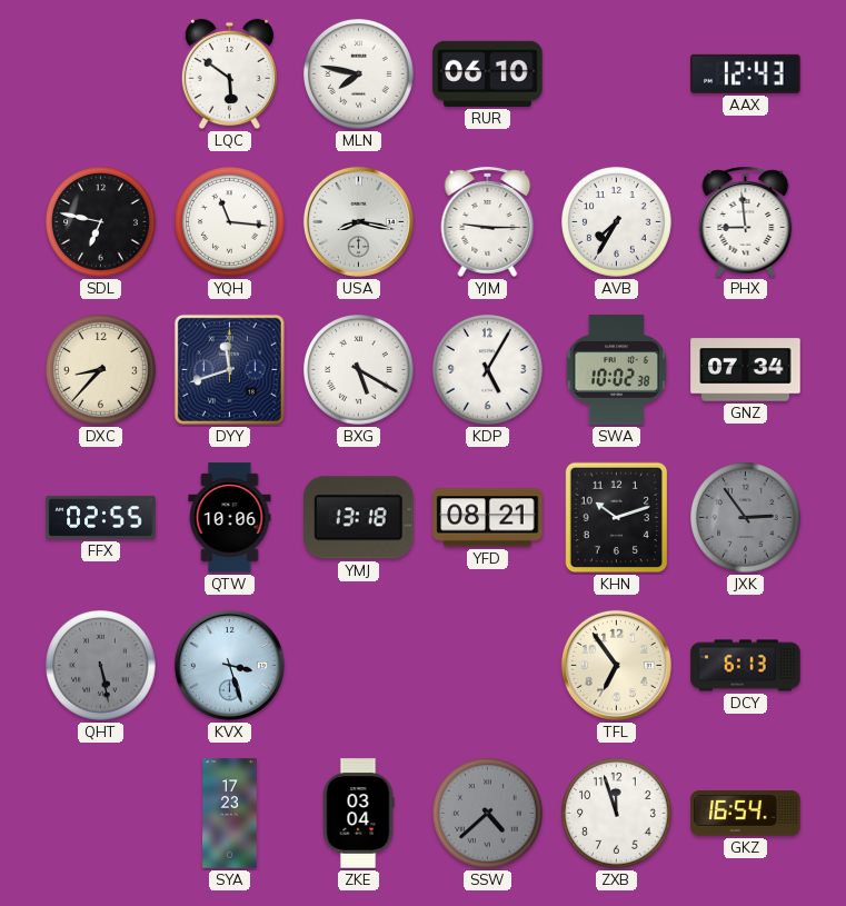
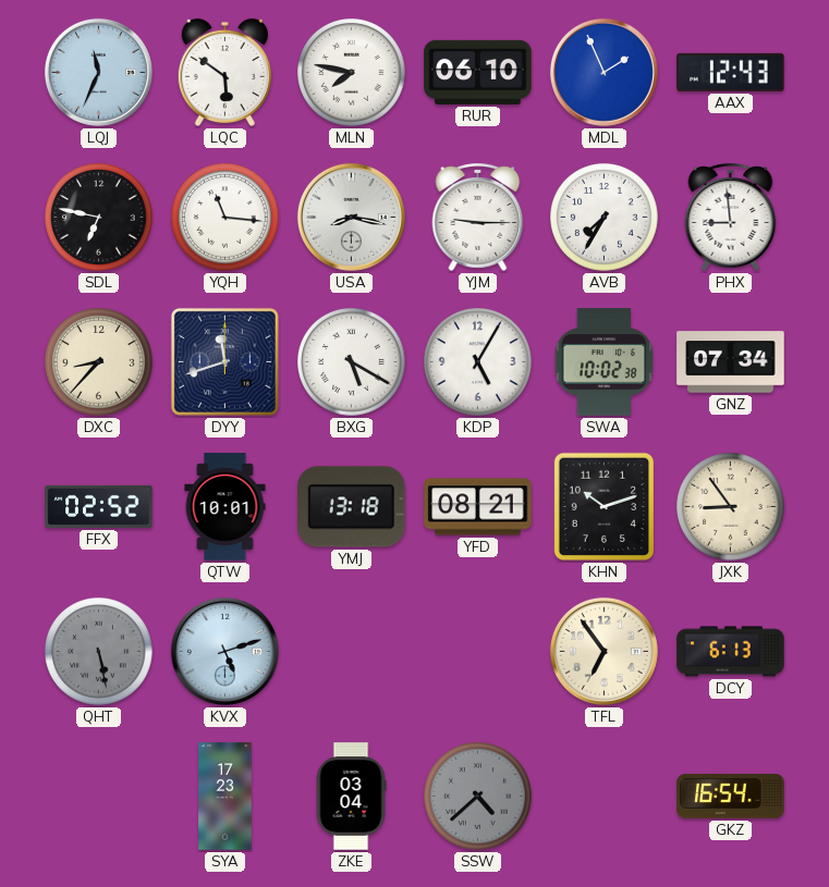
LQJ: none -> 11:34
MDL: none -> 1:56
FFX: 02:55 -> 02:52
QTW: 10:06 -> 10:01
JXK: 2:54 -> 8:54
JXK dial: grey -> cream
KVX: 3:27 -> 5:12
ZXB: 11:57 -> none
